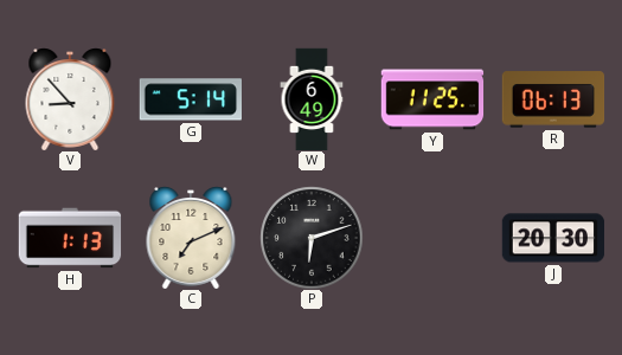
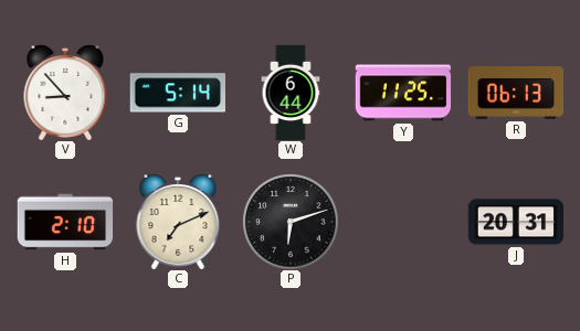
W: 6:49 -> 6:44
H: 1:13 -> 2:10
J: 20:30 -> 20:31
